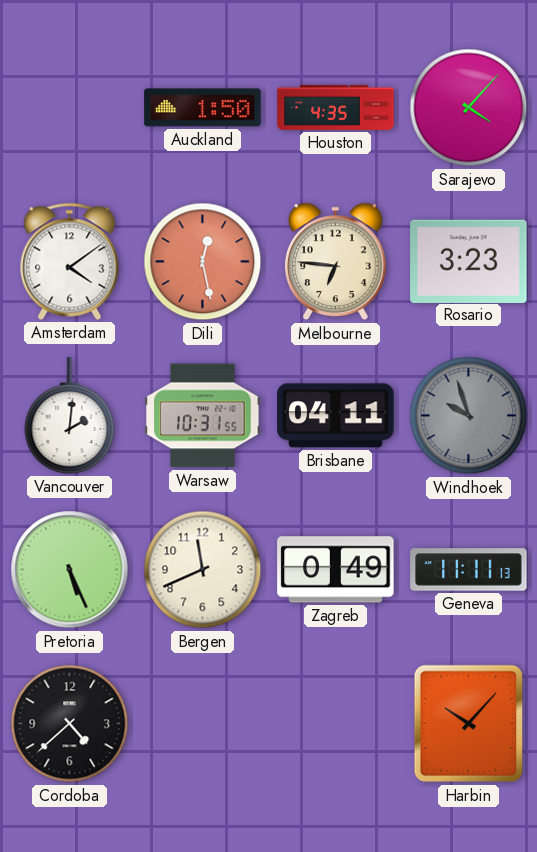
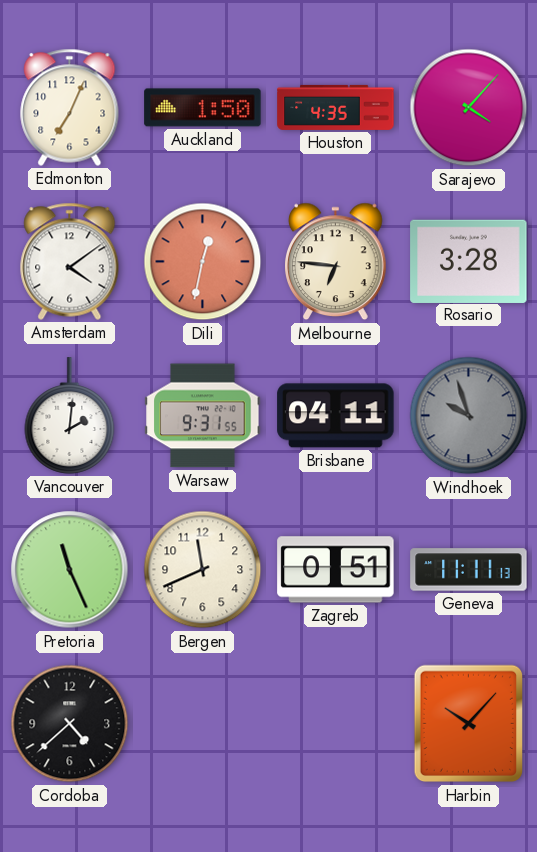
Edmonton: none -> 7:04
Dili: 12:28 -> 12:32
Rosario: 3:23 -> 3:28
Warsaw: 10:31 -> 9:31
Pretoria: 5:26 -> 11:26
Zagreb: 0:49 -> 0:51
